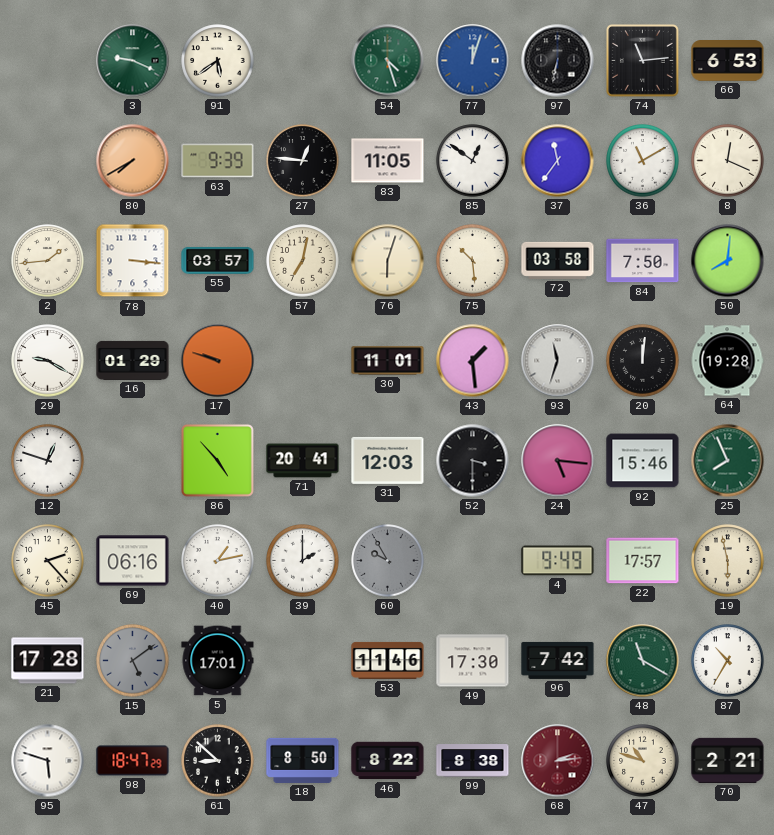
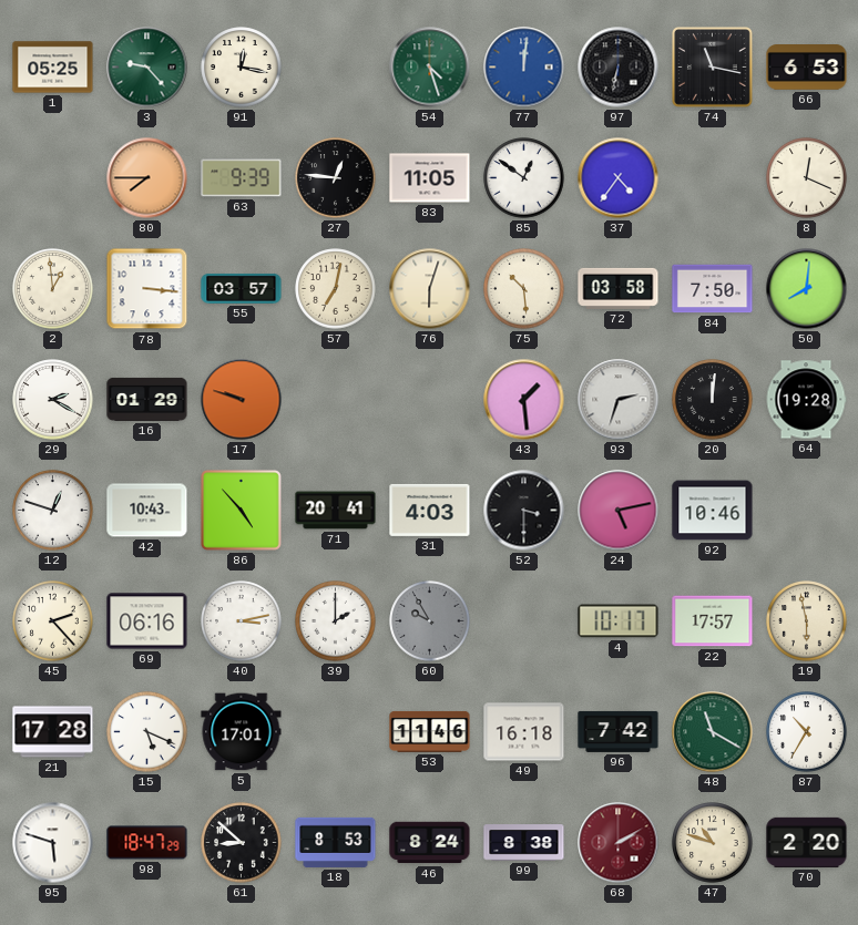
1: none -> 05:25
3: 9:19 -> 9:23
91: 5:39 -> 12:17
77: 12:03 -> 12:01
74: 11:14 -> 11:17
80: 7:40 -> 7:45
37: 11:36 -> 4:36
36: 11:10 -> none
2: 1:44 -> 12:59
29: 9:20 -> 2:20
30: 11:01 -> none
93: 11:33 -> 2:33
42: none -> 10:43
31: 12:03 -> 4:03
24: 5:16 -> 5:13
92: 15:46 -> 10:46
25: 7:56 -> none
40: 1:13 -> 3:13
4: 9:49 -> 10:17
15: 5:09 -> 5:19
15 dial: grey -> white
49: 17:30 -> 16:18
18: 8:50 -> 8:53
46: 8:22 -> 8:24
68: 2:14 -> 2:10
70: 2:21 -> 2:20
